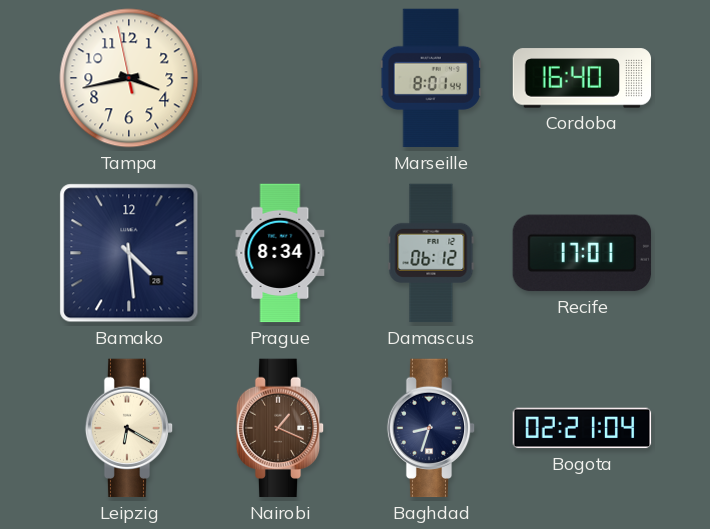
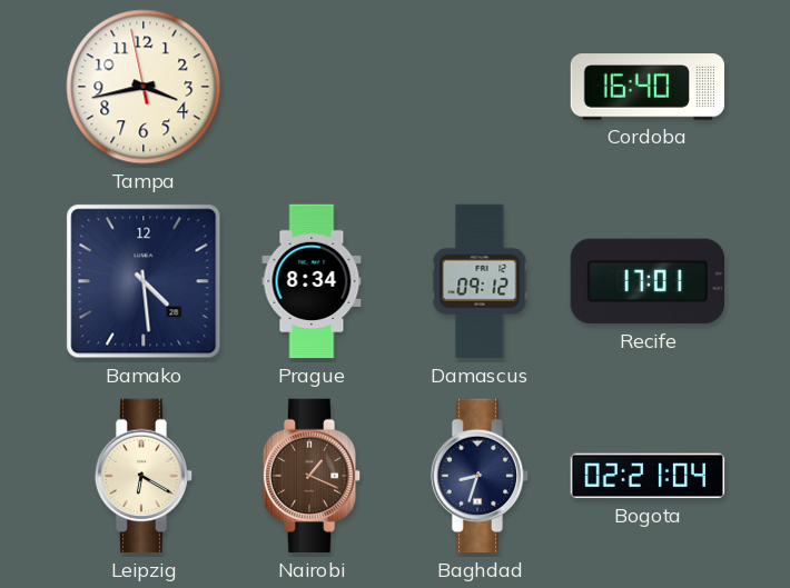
Marseille: 8:01 -> none
Damascus: 06:12 -> 09:12
